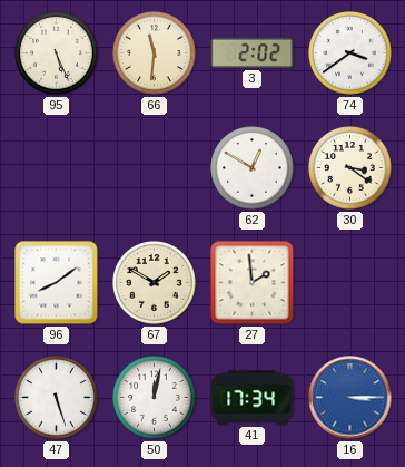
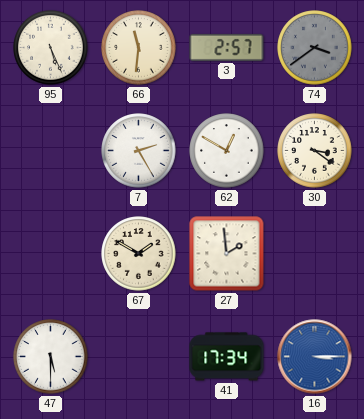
3: 2:02 -> 2:57
74 dial: white -> grey
7: none -> 2:25
96: 8:09 -> none
47: 5:27 -> 5:30
50: 12:02 -> none
